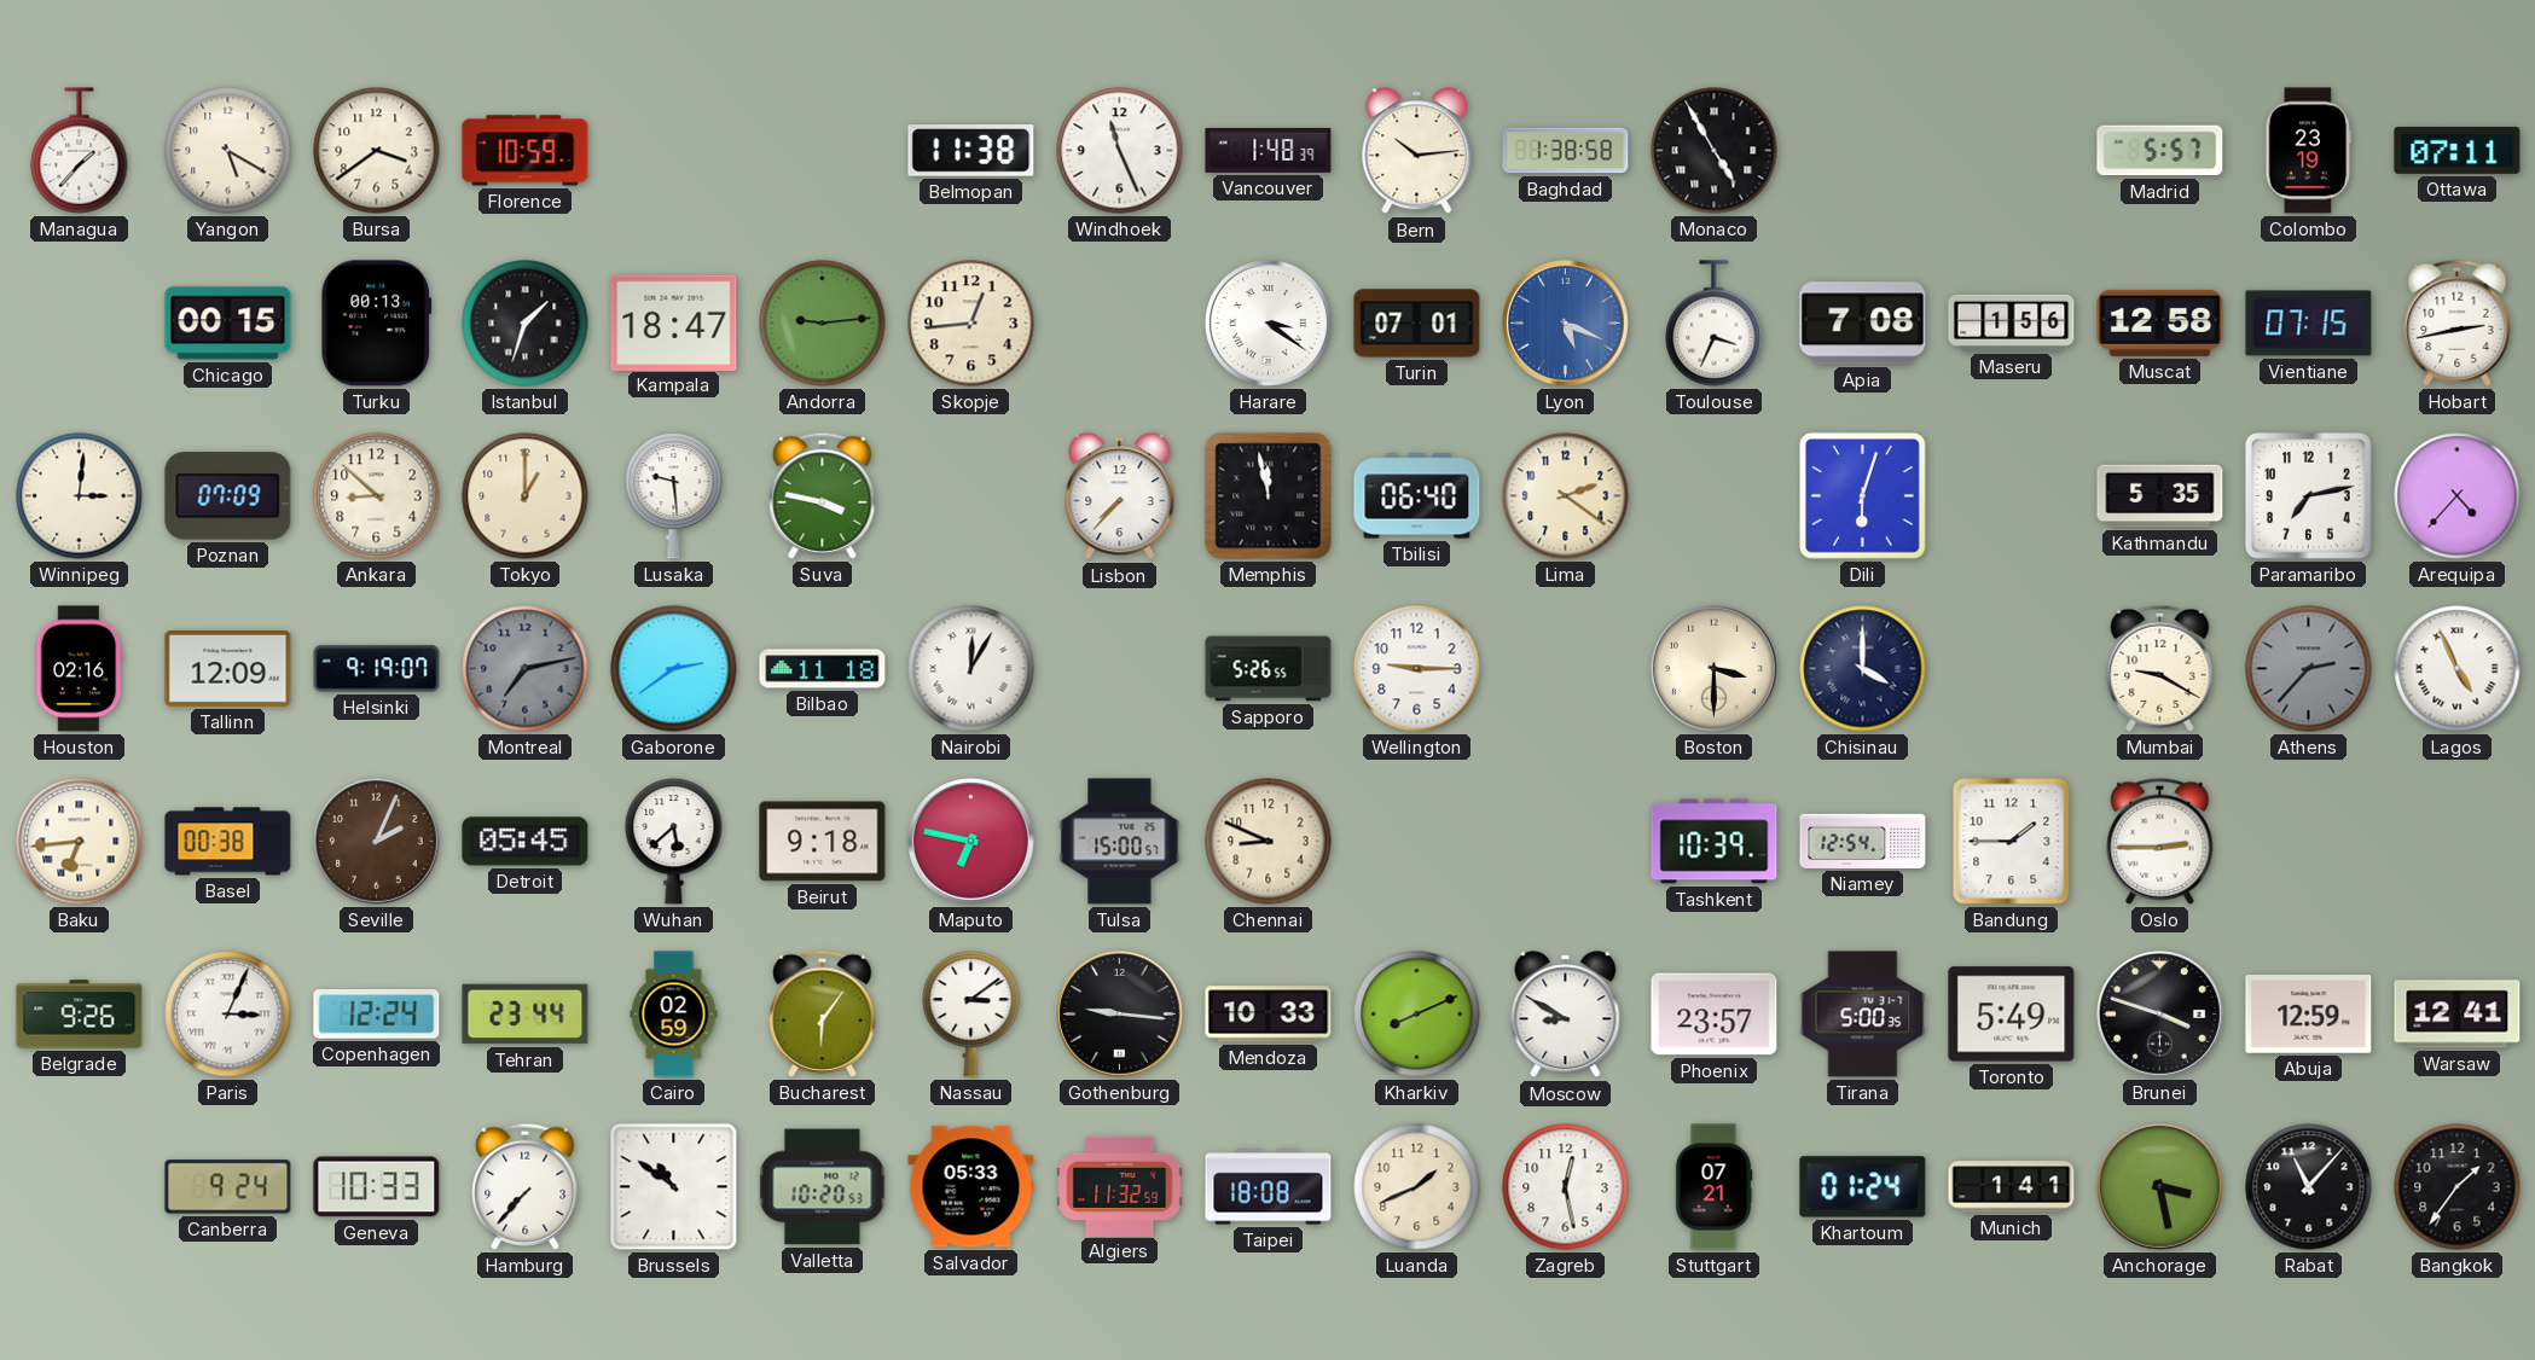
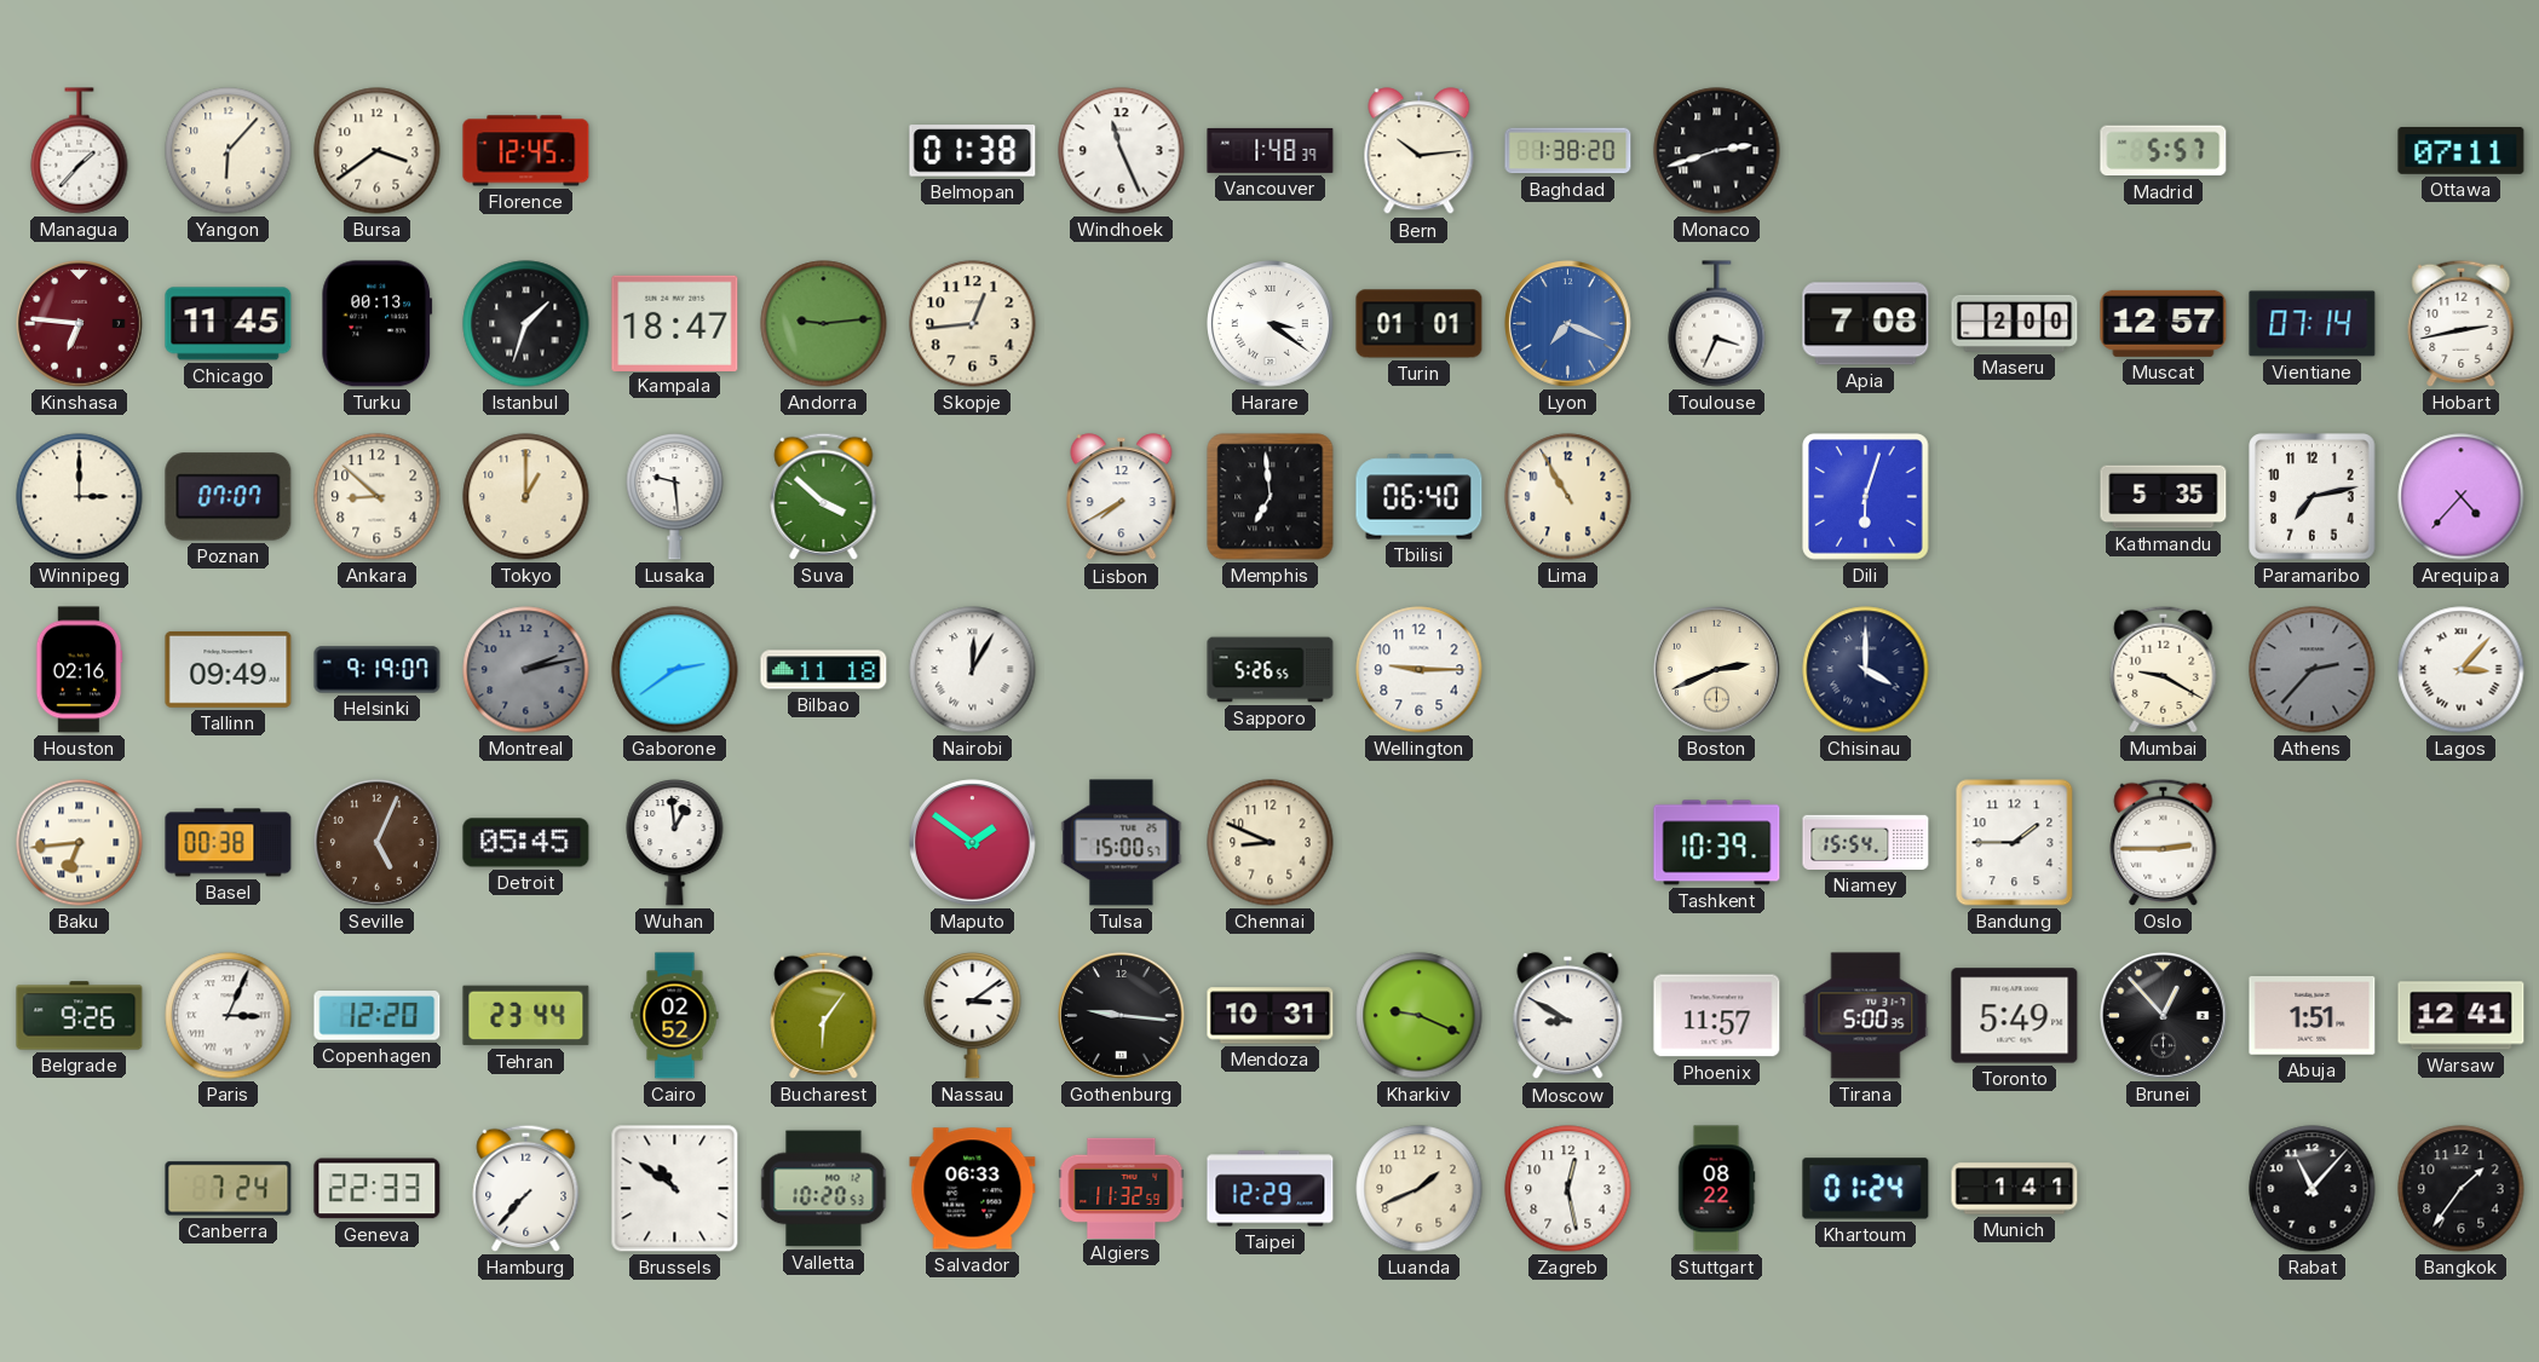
Yangon: 5:20 -> 6:07
Florence: 10:59 -> 12:45
Belmopan: 11:38 -> 01:38
Baghdad: 1:38:58 -> 1:38:20
Monaco: 4:55 -> 2:42
Colombo: 23:19 -> none
Kinshasa: none -> 6:46
Chicago: 00:15 -> 11:45
Turin: 07:01 -> 01:01
Lyon: 5:19 -> 7:19
Maseru: 1:56 -> 2:00
Muscat: 12:58 -> 12:57
Vientiane: 07:15 -> 07:14
Winnipeg: 3:01 -> 3:00
Poznan: 07:09 -> 07:07
Suva: 3:47 -> 3:52
Lisbon: 7:37 -> 7:40
Memphis: 11:58 -> 6:59
Lima: 2:21 -> 10:55
Tallinn: 12:09 -> 09:49
Montreal: 7:13 -> 2:13
Boston: 3:30 -> 2:41
Lagos: 4:56 -> 3:07
Seville: 2:04 -> 5:04
Wuhan: 5:38 -> 12:59
Beirut: 9:18 -> none
Maputo: 6:47 -> 1:51
Niamey: 12:54 -> 15:54
Copenhagen: 12:24 -> 12:20
Cairo: 02:59 -> 02:52
Mendoza: 10:33 -> 10:31
Kharkiv: 8:11 -> 9:19
Phoenix: 23:57 -> 11:57
Brunei: 3:48 -> 12:53
Abuja: 12:59 -> 1:51
Canberra: 9:24 -> 7:24
Geneva: 10:33 -> 22:33
Salvador: 05:33 -> 06:33
Taipei: 18:08 -> 12:29
Stuttgart: 07:21 -> 08:22
Anchorage: 3:28 -> none
